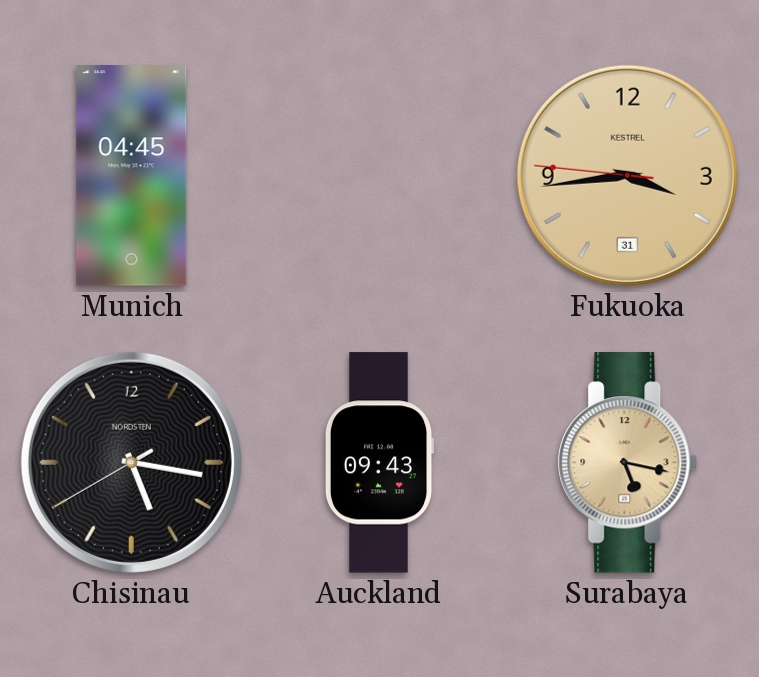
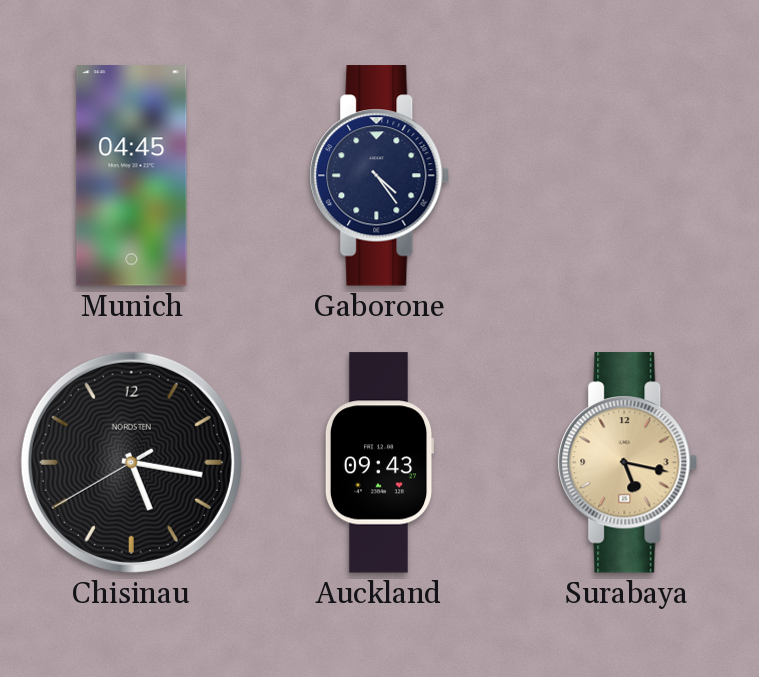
Gaborone: none -> 4:24
Fukuoka: 3:43 -> none
